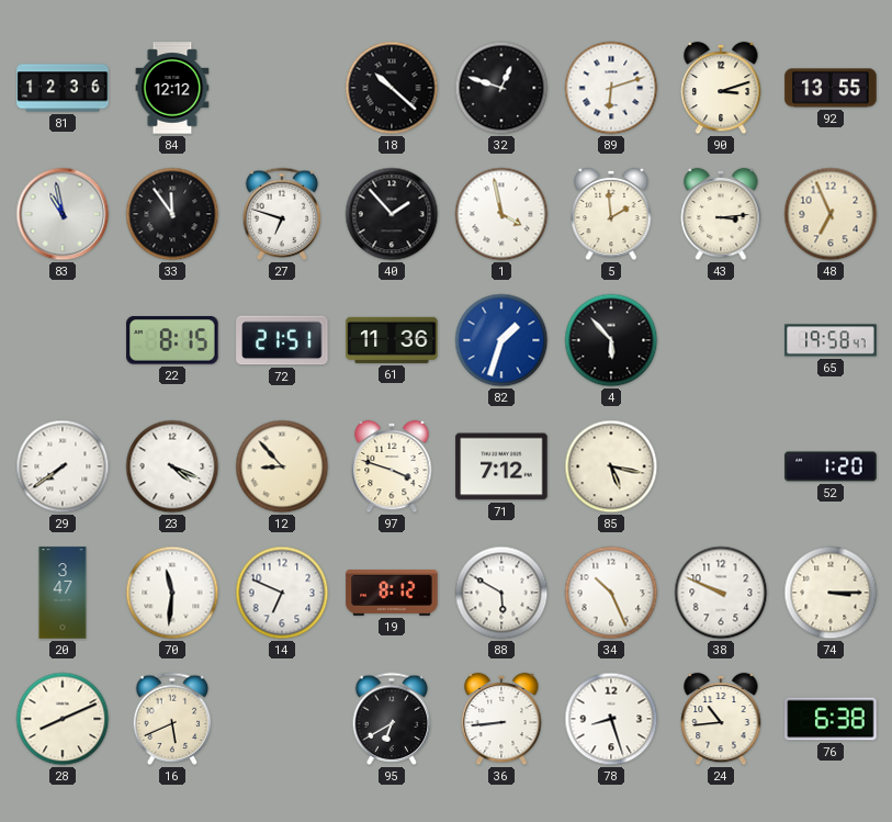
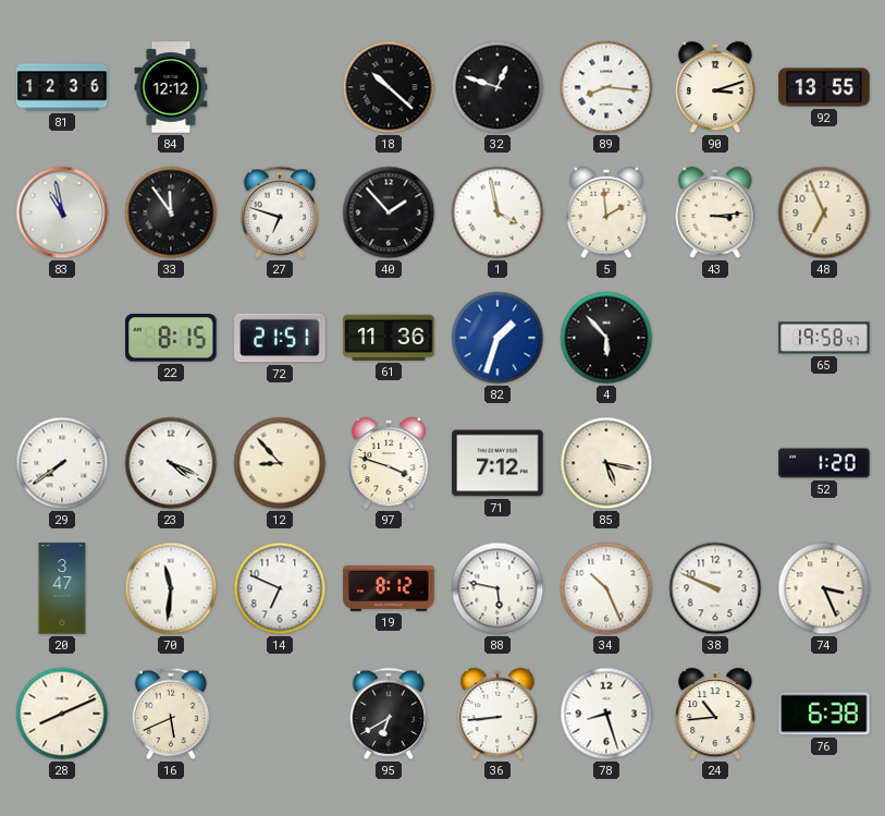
89: 6:12 -> 8:16
88: 5:50 -> 5:47
74: 3:15 -> 3:26
